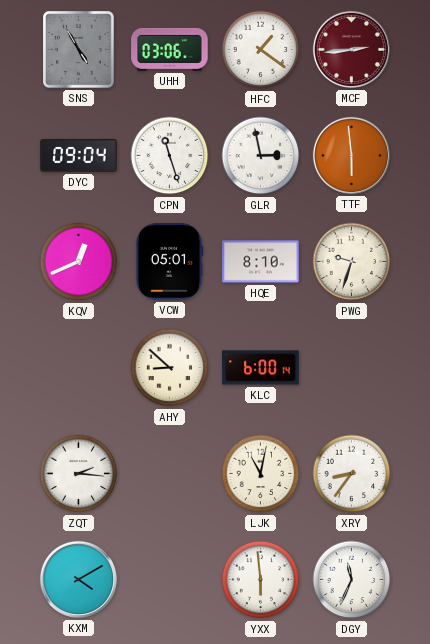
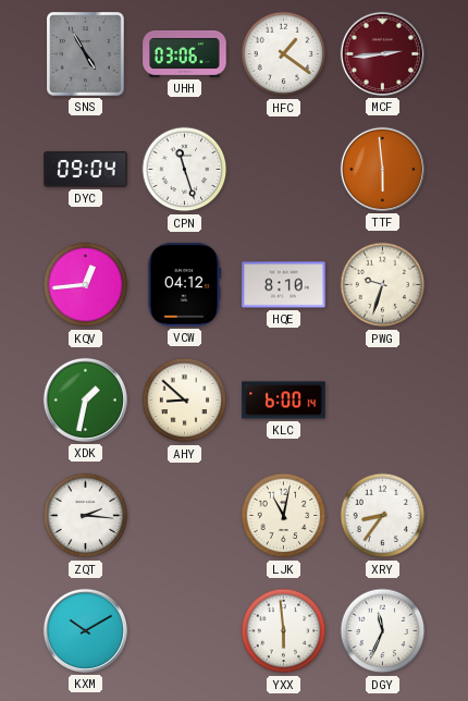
GLR: 2:58 -> none
KQV: 12:41 -> 12:44
VCW: 05:01 -> 04:12
XDK: none -> 1:32
KXM: 4:10 -> 10:10
